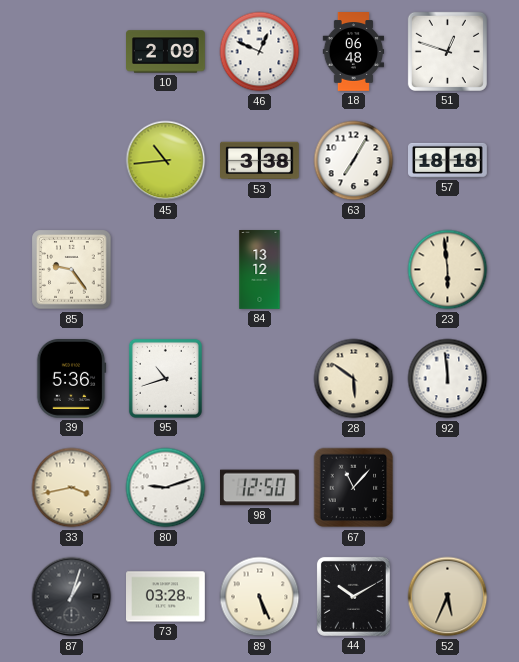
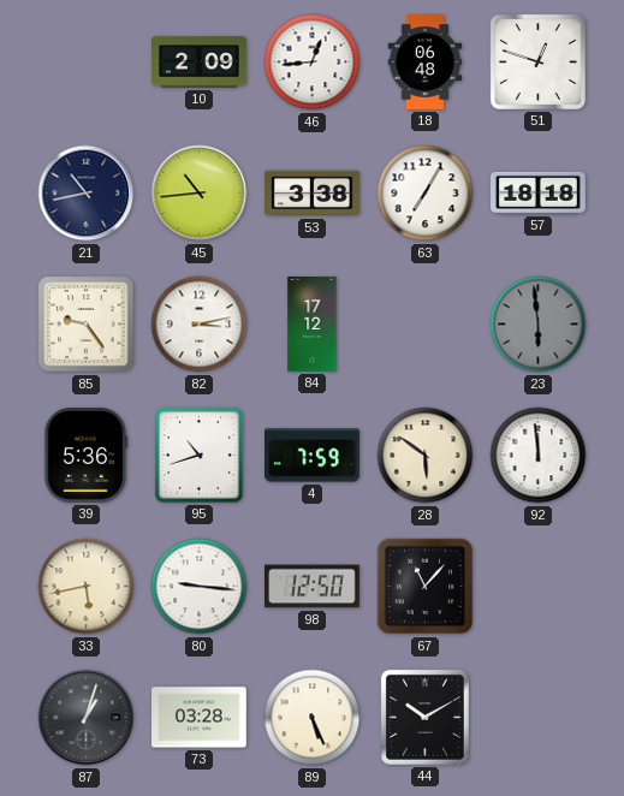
46: 12:49 -> 12:44
21: none -> 10:43
82: none -> 3:13
84: 13:12 -> 17:12
23 dial: cream -> grey
4: none -> 7:59
33: 3:43 -> 5:43
80: 9:12 -> 9:16
52: 5:34 -> none
